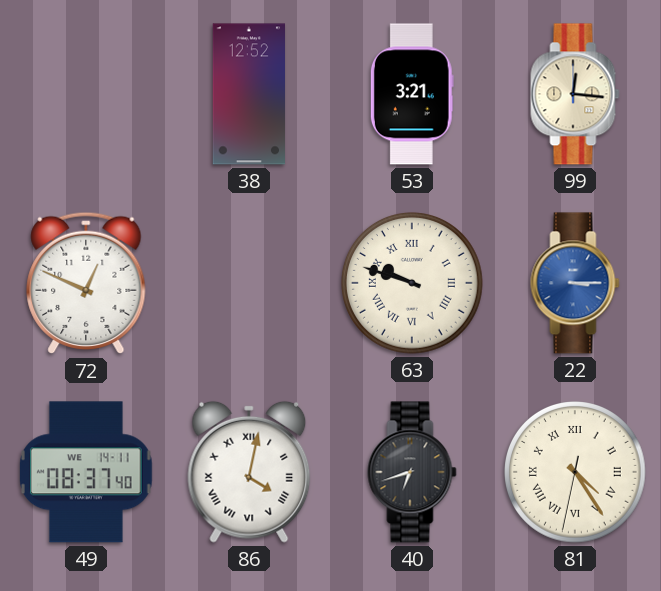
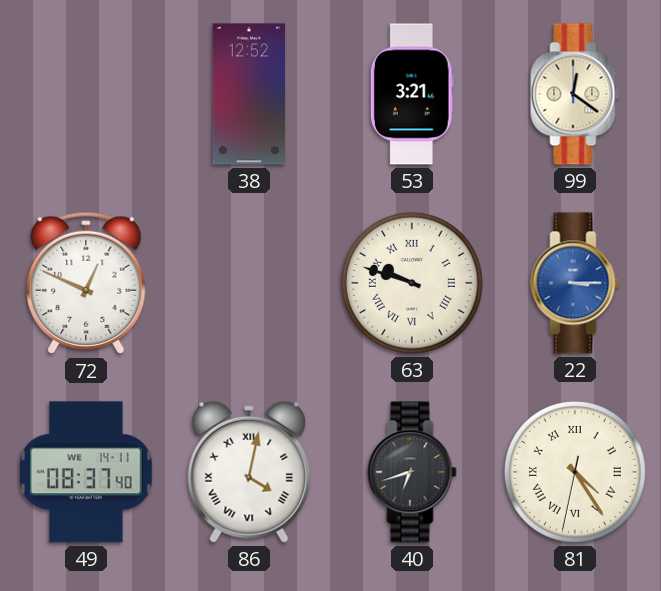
99: 12:16 -> 12:21
